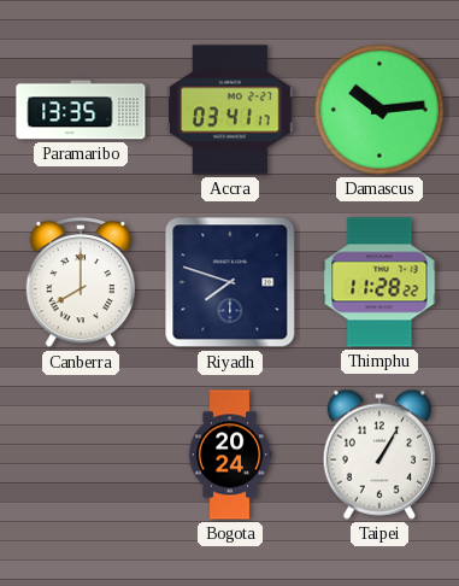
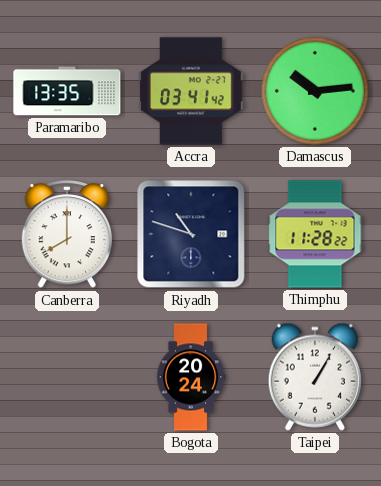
Accra: 03:41:17 -> 03:41:42
Riyadh: 7:48 -> 10:48
